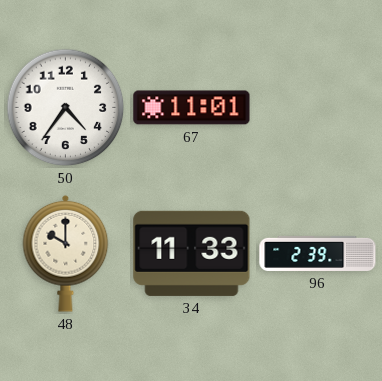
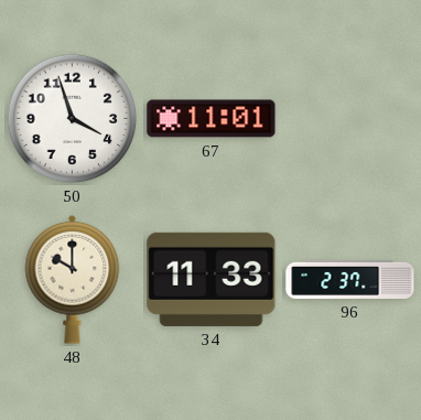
50: 4:36 -> 3:57
96: 2:39 -> 2:37
